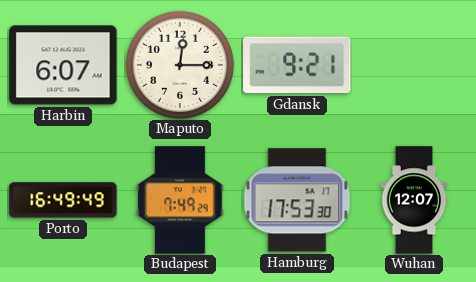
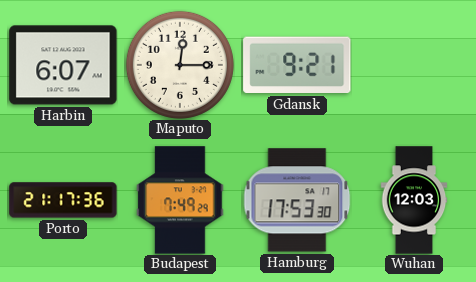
Porto: 16:49 -> 21:17
Wuhan: 12:07 -> 12:03
